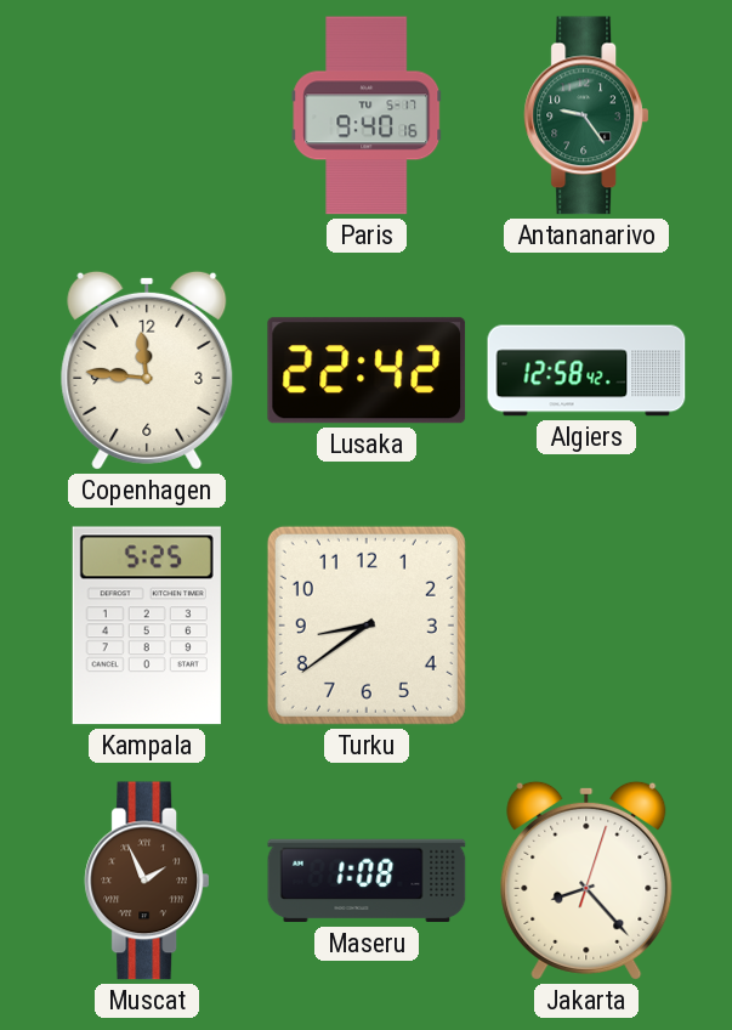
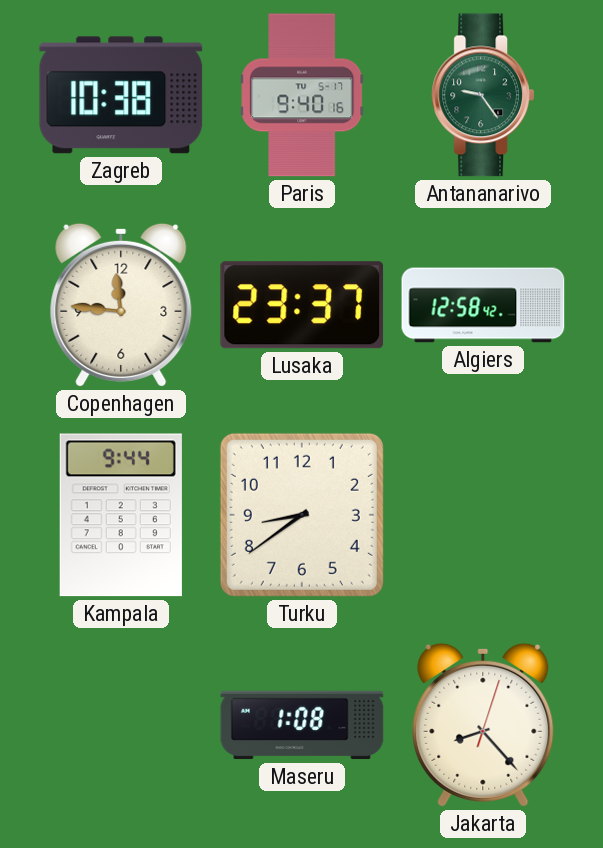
Zagreb: none -> 10:38
Lusaka: 22:42 -> 23:37
Kampala: 5:25 -> 9:44
Muscat: 1:56 -> none
